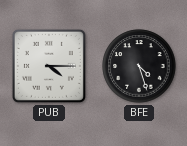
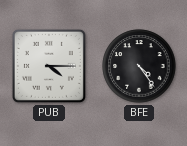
BFE: 4:27 -> 4:24
